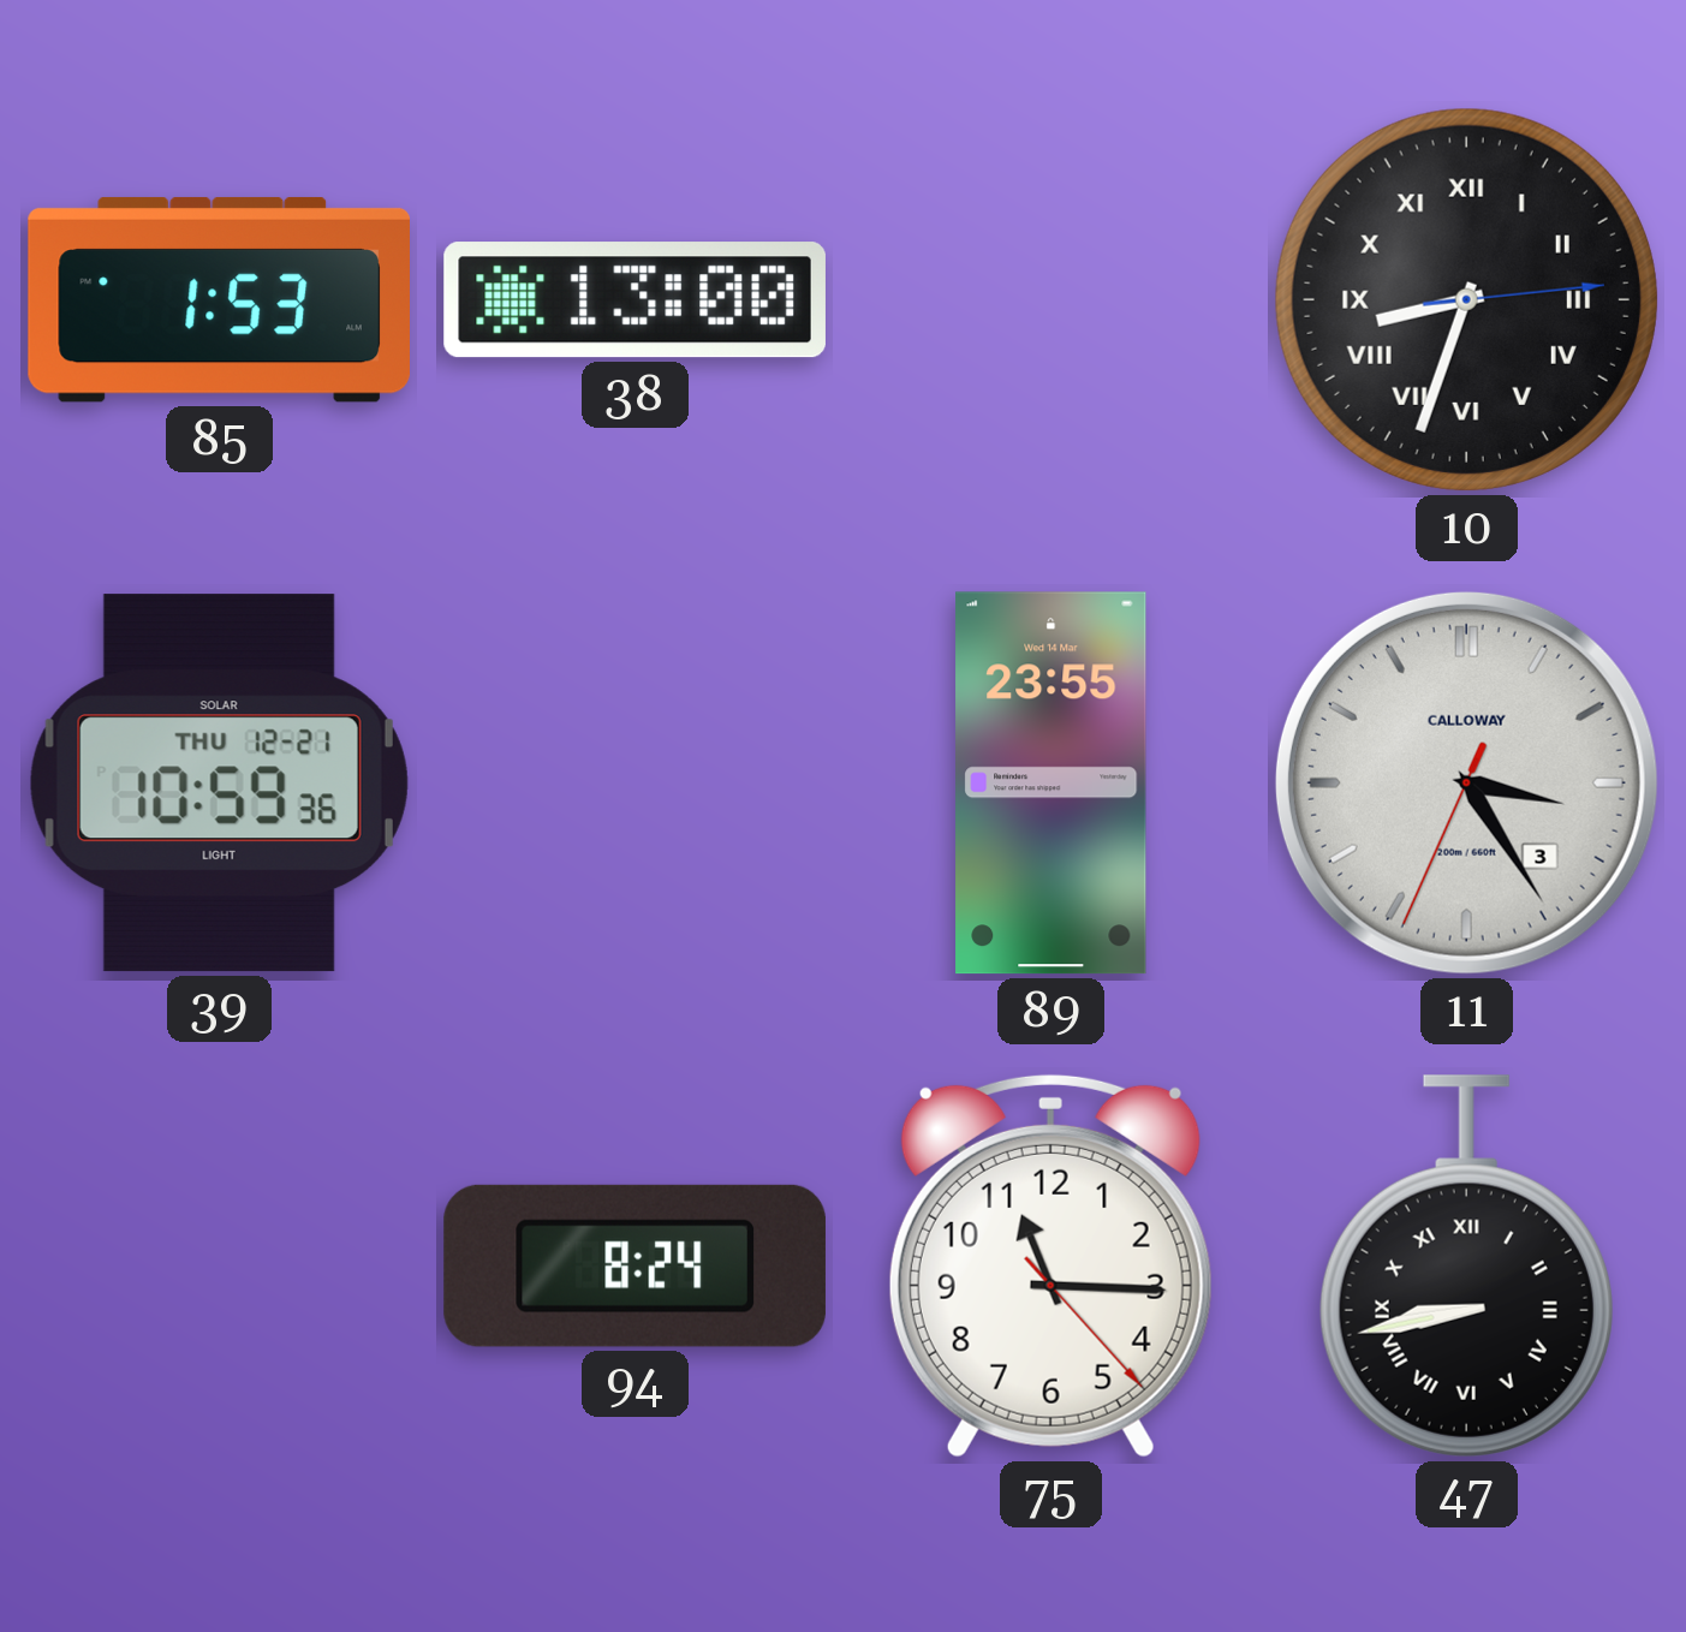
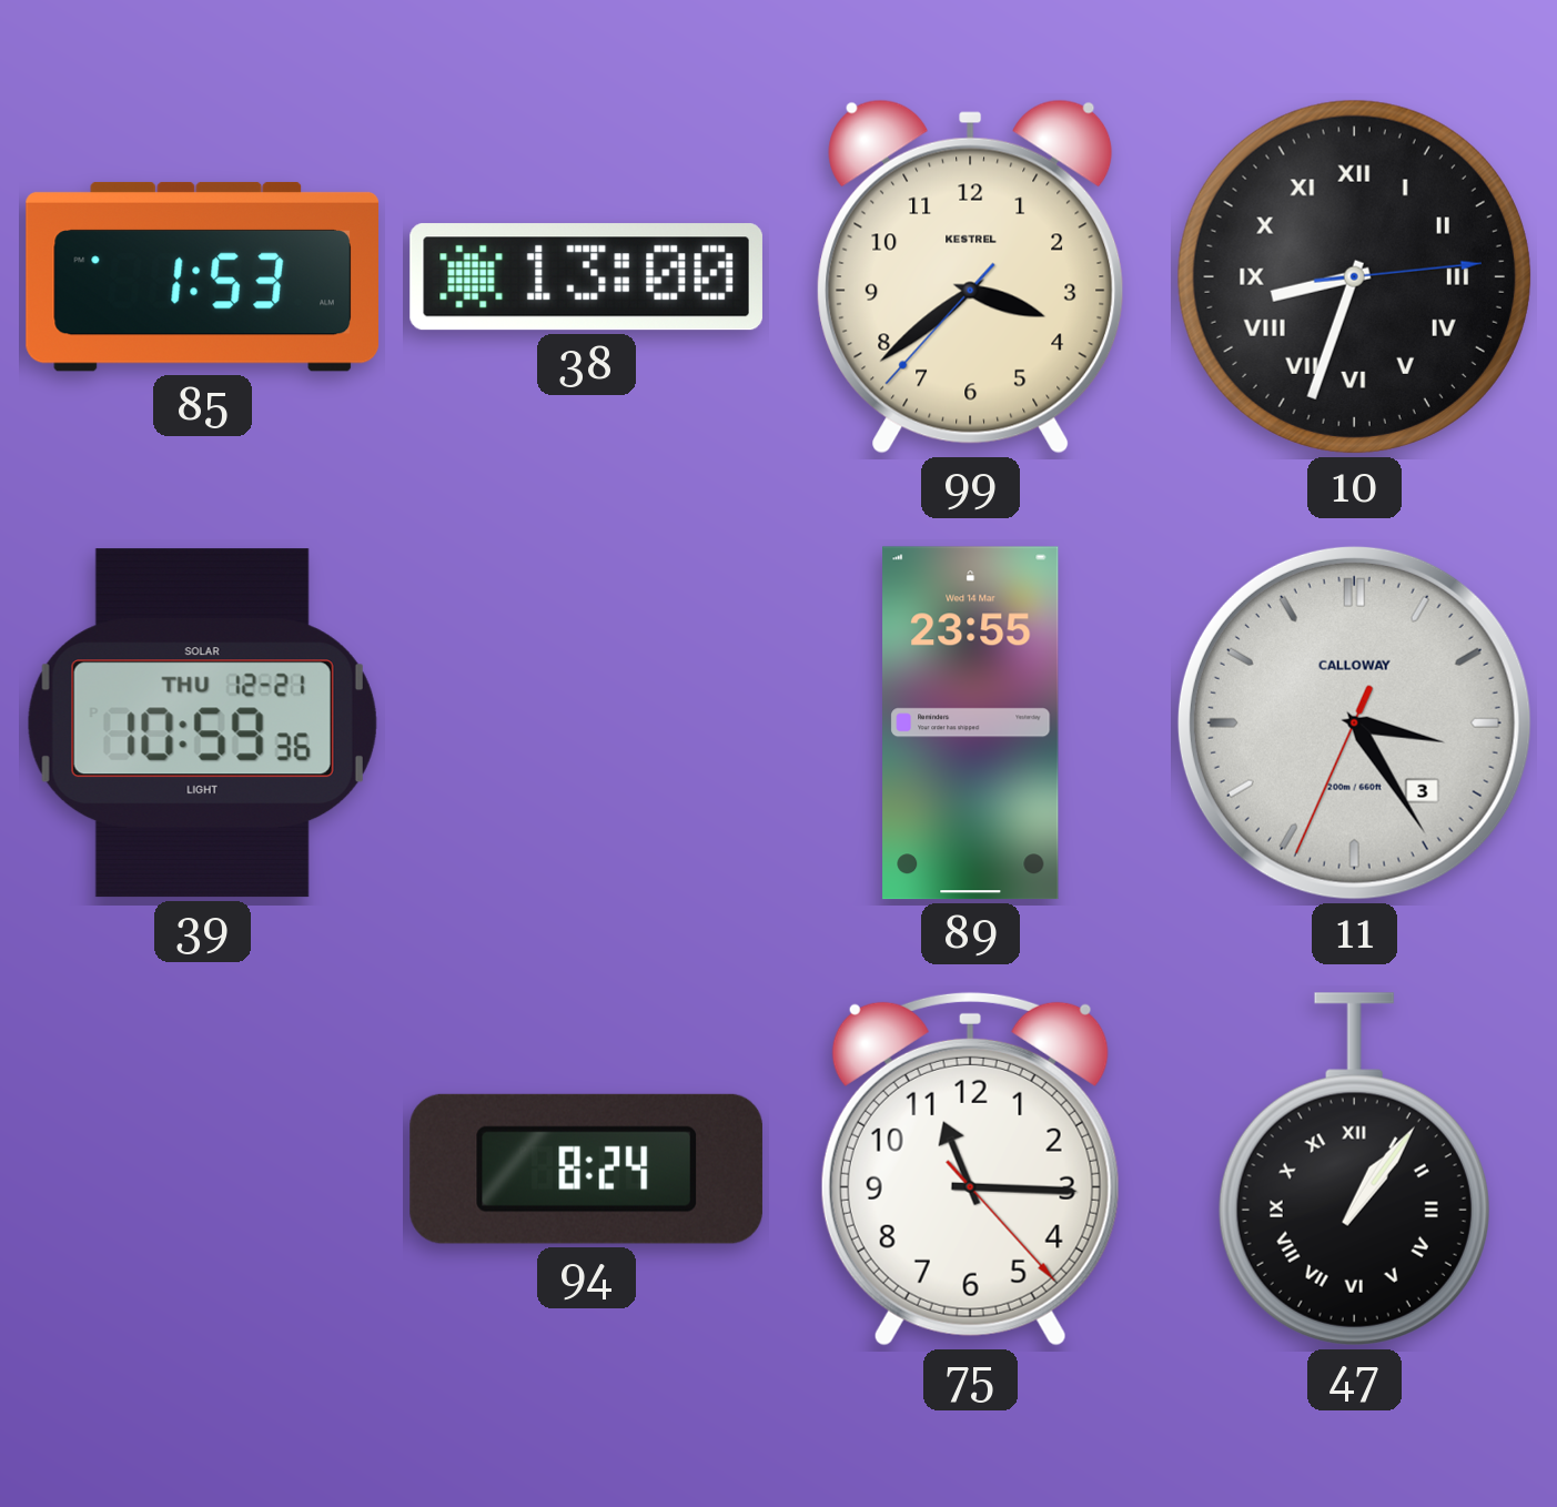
99: none -> 3:38
47: 8:43 -> 1:06
